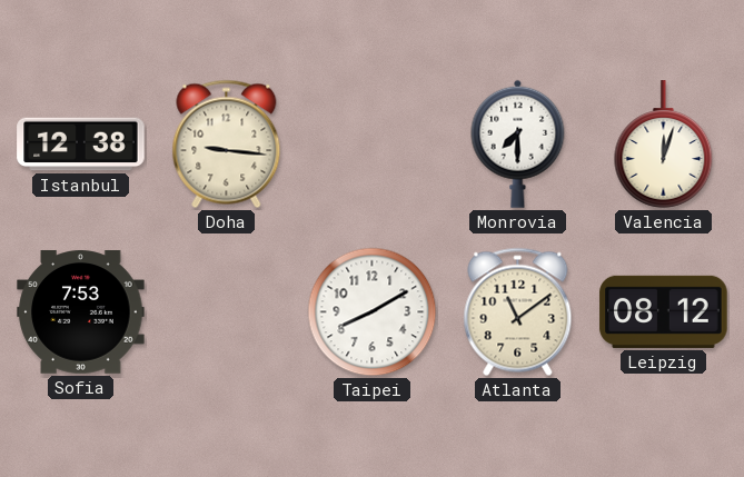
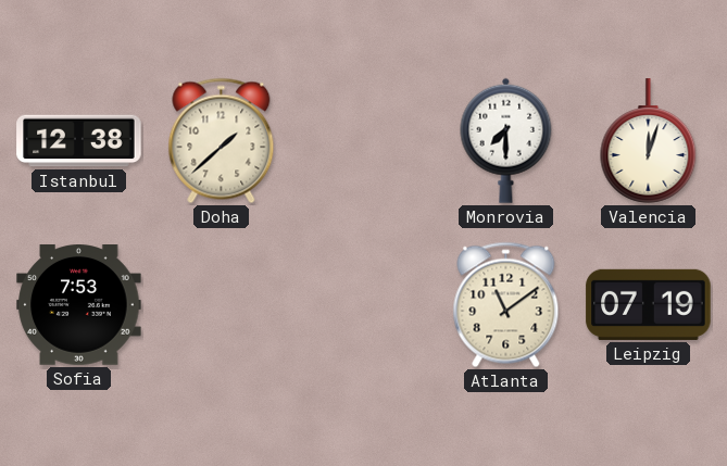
Doha: 9:16 -> 1:38
Taipei: 8:10 -> none
Leipzig: 08:12 -> 07:19
